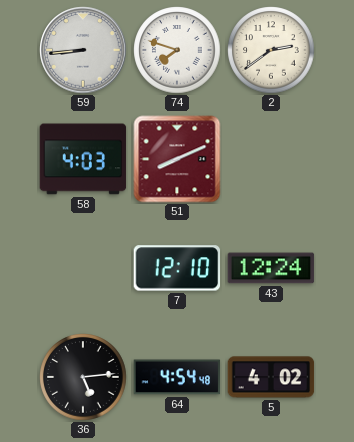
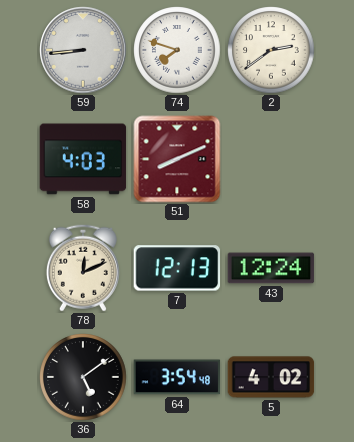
78: none -> 12:11
7: 12:10 -> 12:13
36: 5:14 -> 5:09
64: 4:54 -> 3:54
